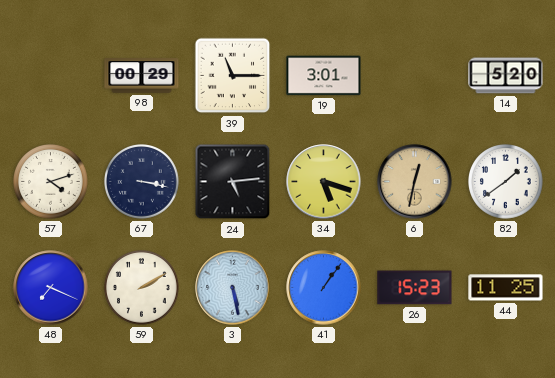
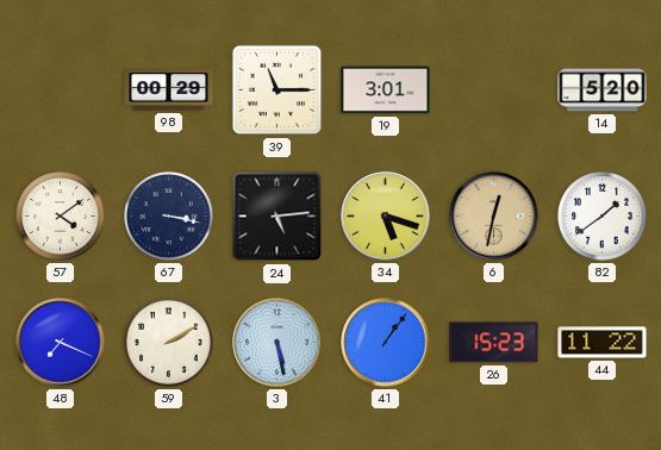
57: 4:12 -> 4:09
44: 11:25 -> 11:22
